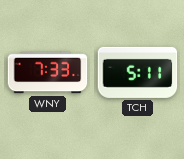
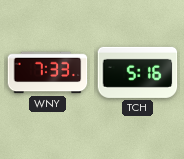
TCH: 5:11 -> 5:16
